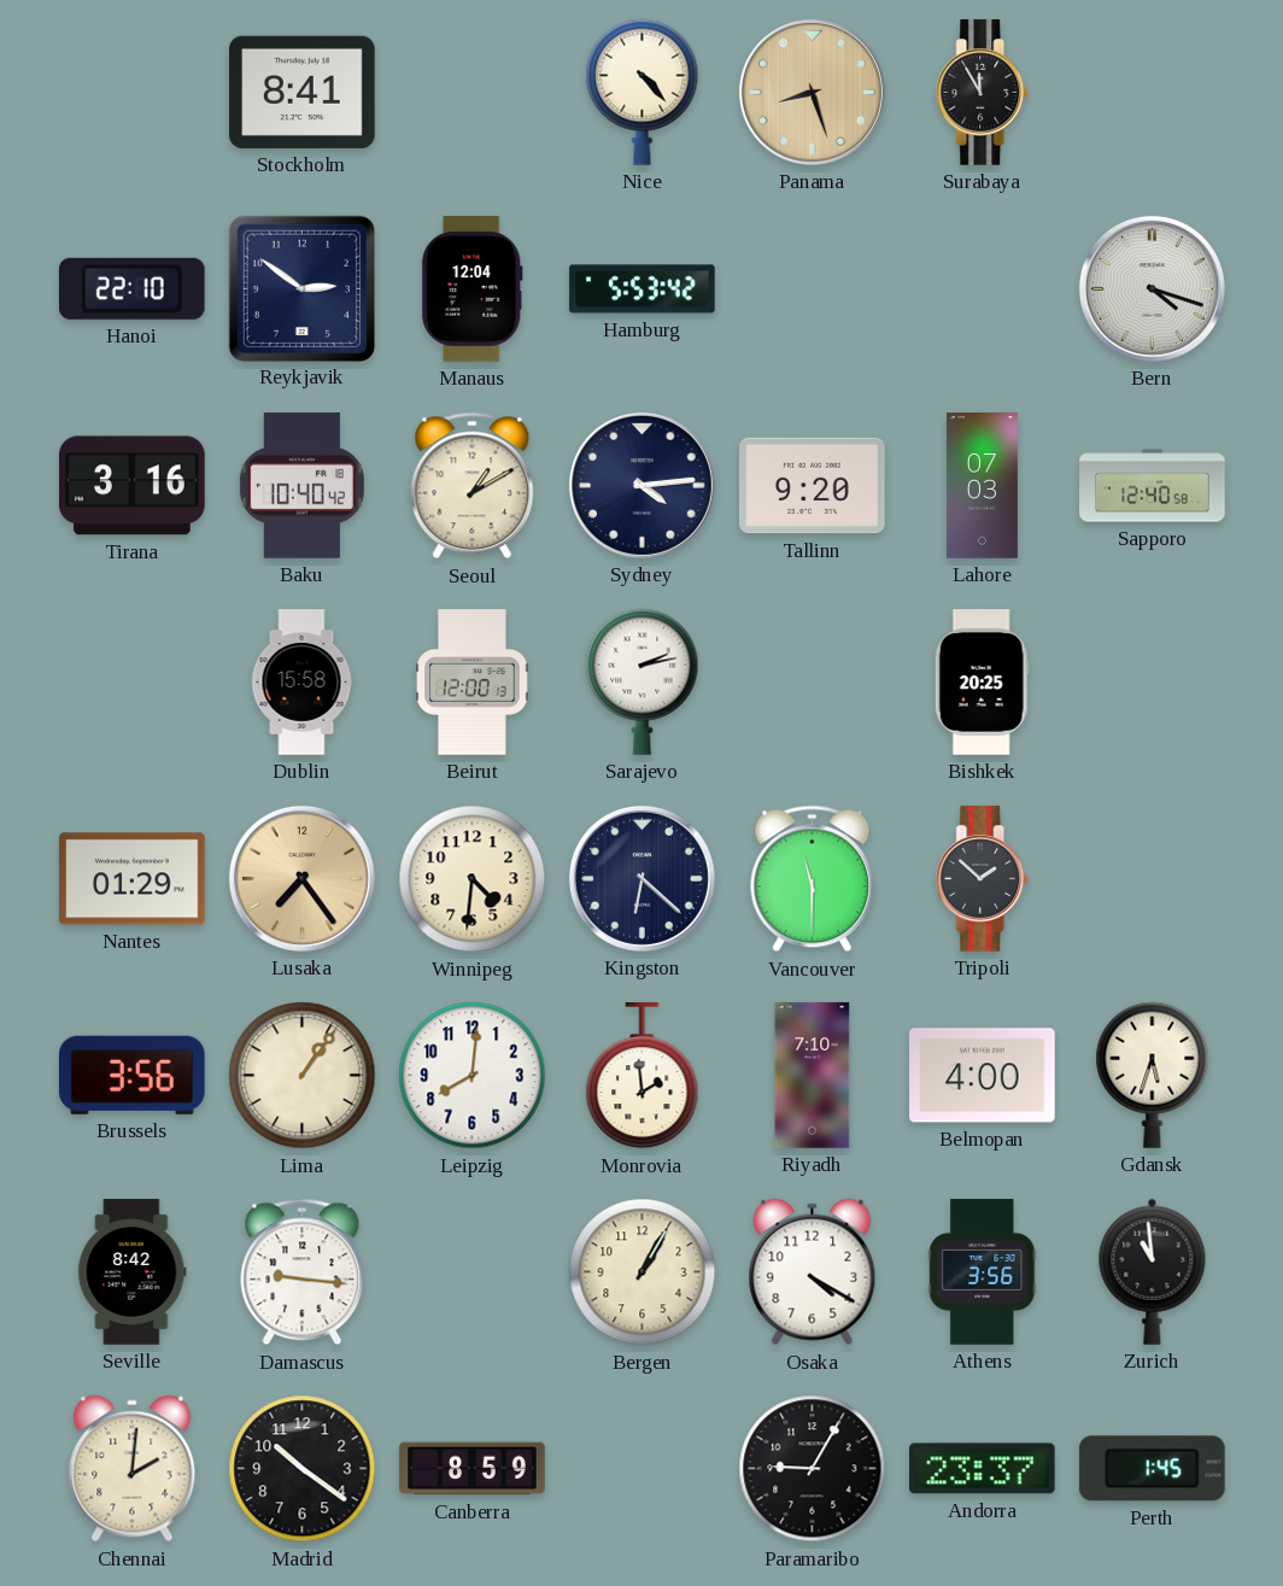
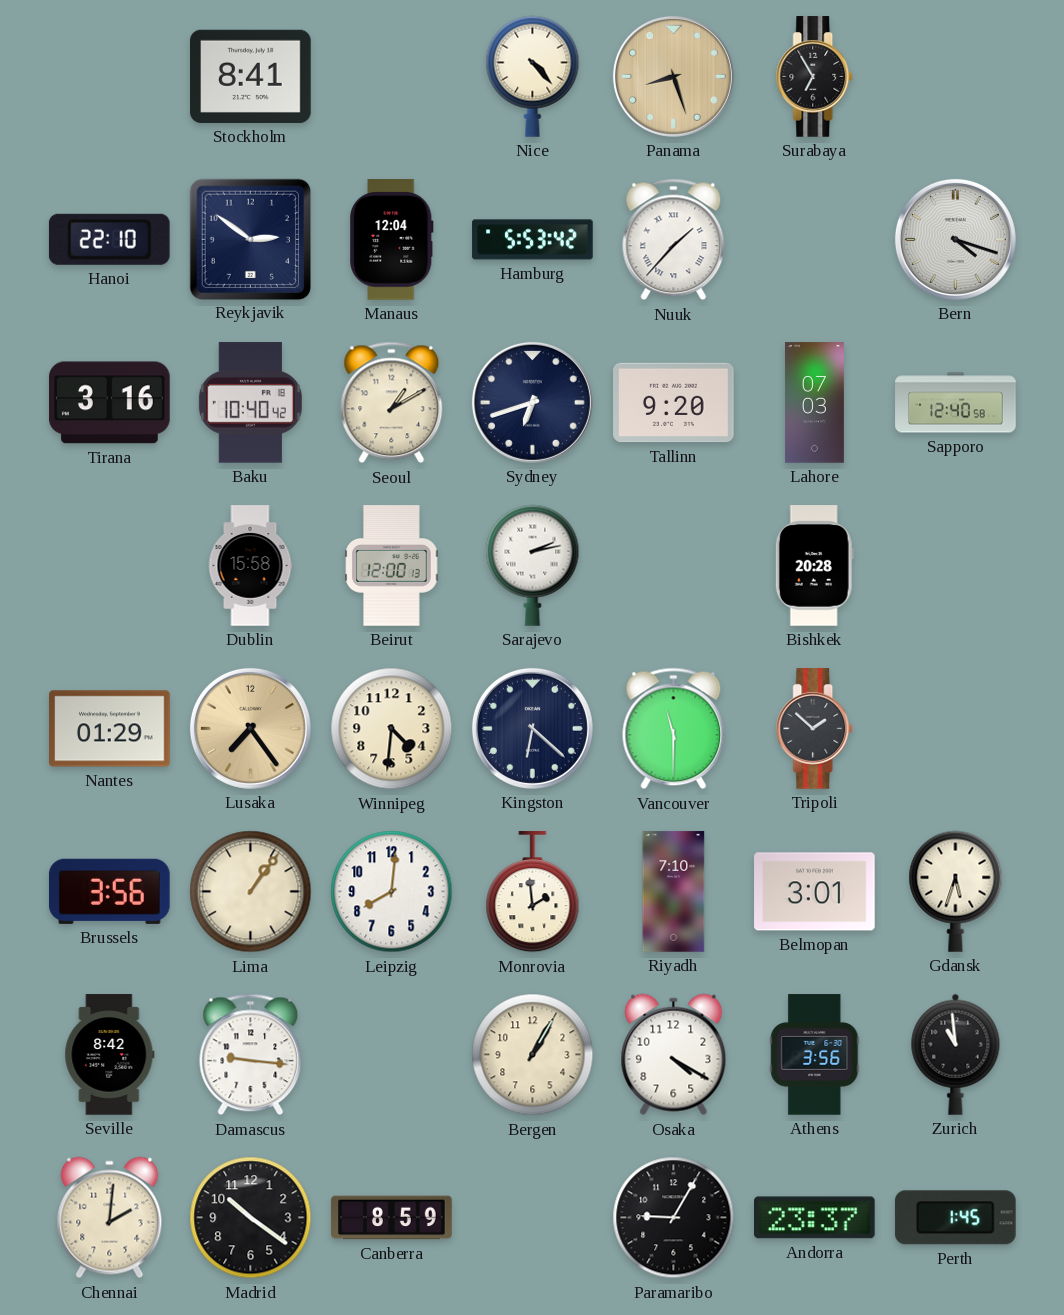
Surabaya: 11:55 -> 6:55
Nuuk: none -> 1:37
Sydney: 4:14 -> 6:42
Bishkek: 20:25 -> 20:28
Belmopan: 4:00 -> 3:01
